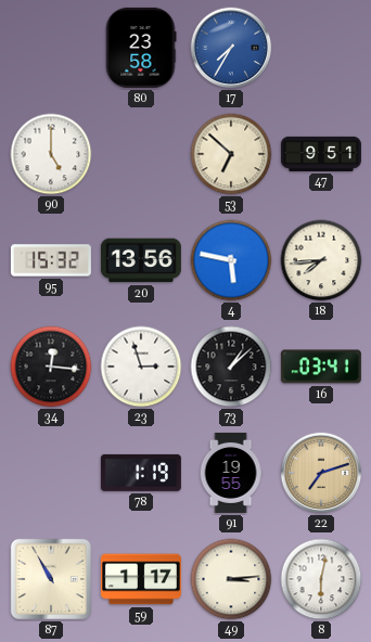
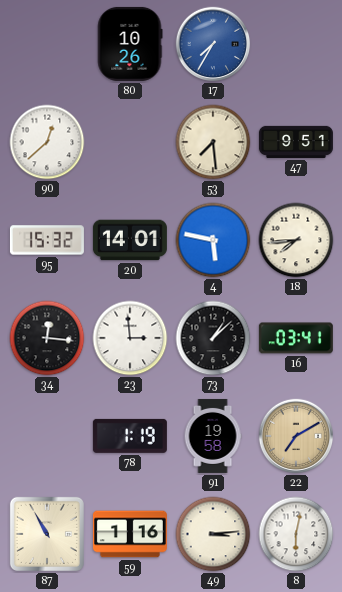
80: 23:58 -> 10:26
90: 5:00 -> 12:38
53: 6:52 -> 7:29
20: 13:56 -> 14:01
23: 2:57 -> 2:59
91: 19:55 -> 19:58
22: 7:12 -> 7:10
59: 1:17 -> 1:16
